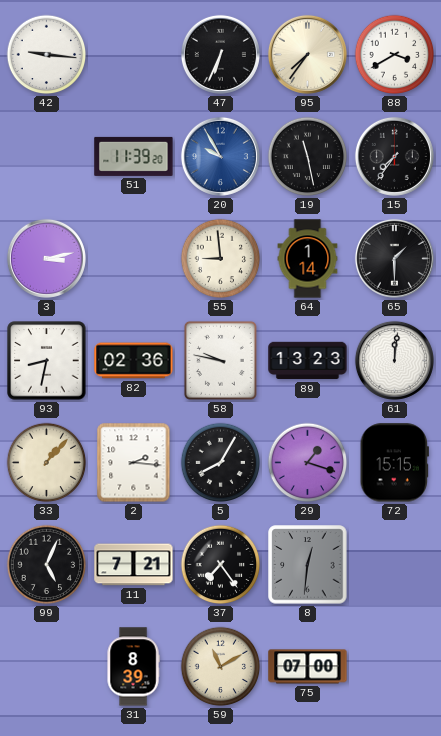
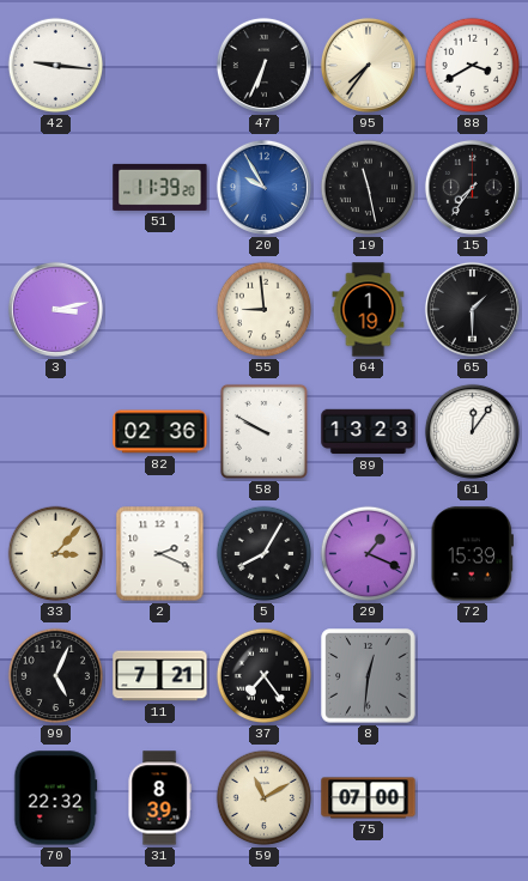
64: 1:14 -> 1:19
93: 8:32 -> none
58: 9:47 -> 9:50
61: 12:01 -> 12:06
33: 1:07 -> 3:07
2: 2:16 -> 2:19
29: 1:18 -> 1:19
72: 15:15 -> 15:39
70: none -> 22:32
